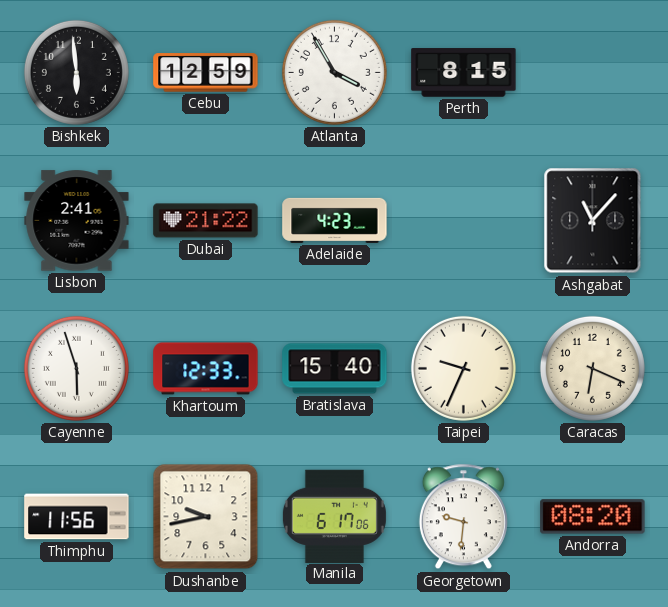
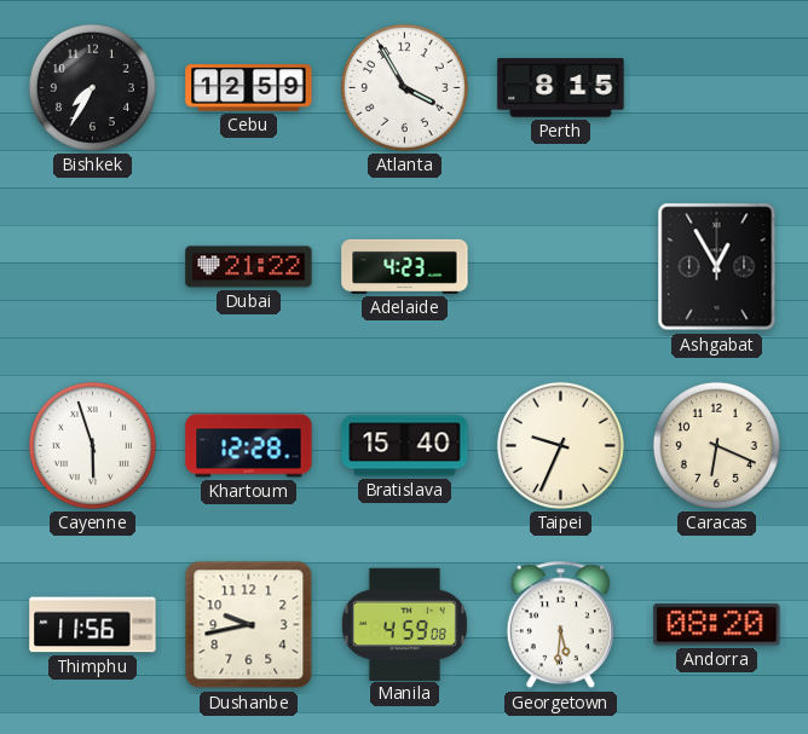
Bishkek: 5:59 -> 7:35
Lisbon: 2:41 -> none
Ashgabat: 11:07 -> 12:55
Khartoum: 12:33 -> 12:28
Manila: 6:17 -> 4:59
Georgetown: 9:31 -> 5:31
